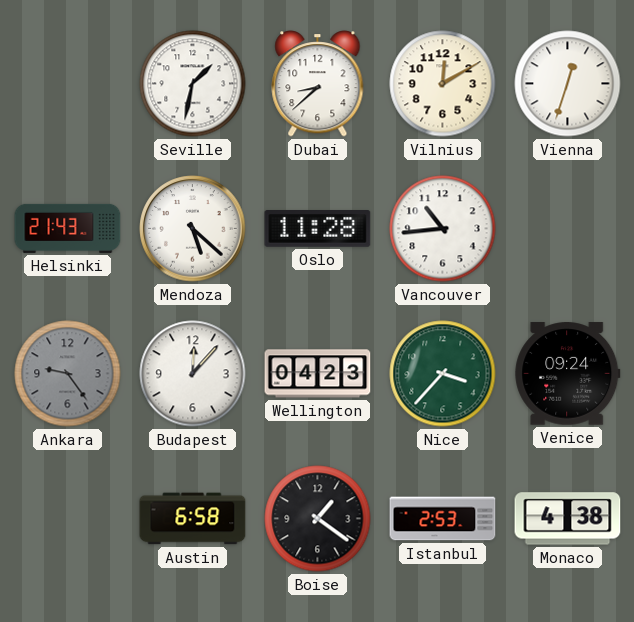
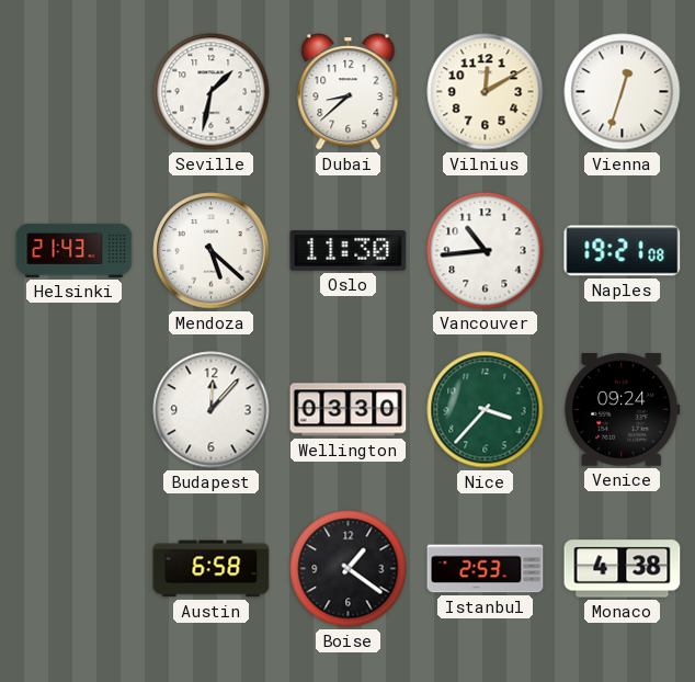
Oslo: 11:28 -> 11:30
Naples: none -> 19:21
Ankara: 9:24 -> none
Wellington: 04:23 -> 03:30
